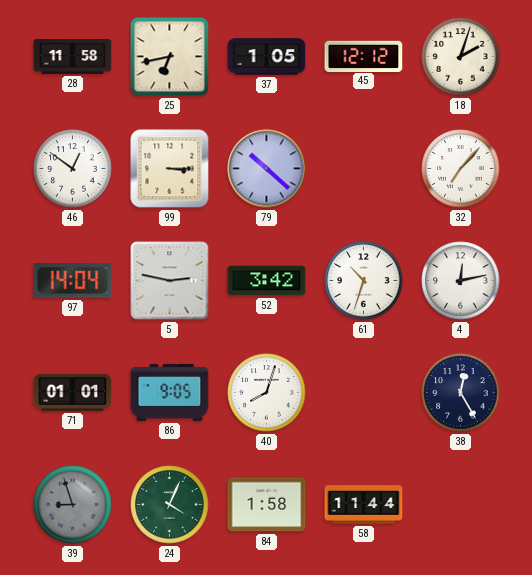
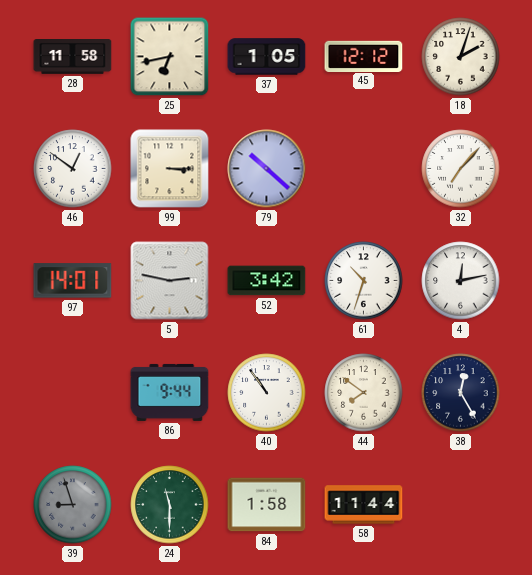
97: 14:04 -> 14:01
71: 01:01 -> none
86: 9:05 -> 9:44
40: 8:03 -> 10:54
44: none -> 7:51
24: 4:04 -> 11:30
